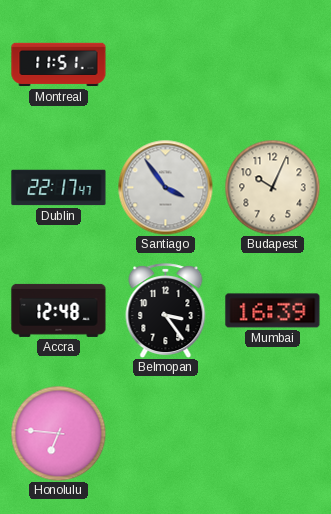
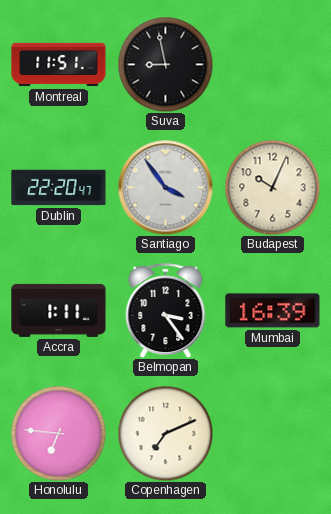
Suva: none -> 8:58
Dublin: 22:17 -> 22:20
Accra: 12:48 -> 1:11
Copenhagen: none -> 7:11
